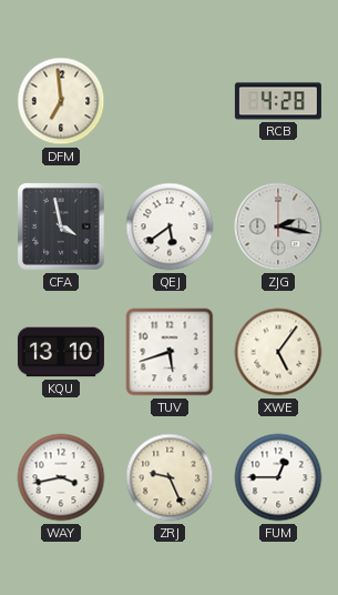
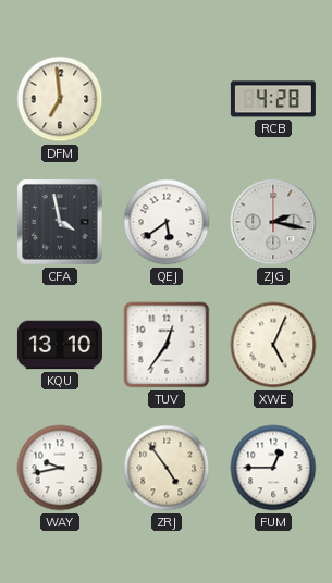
TUV: 5:42 -> 12:36
XWE: 5:06 -> 5:04
WAY: 3:43 -> 9:43
ZRJ: 9:26 -> 4:54
